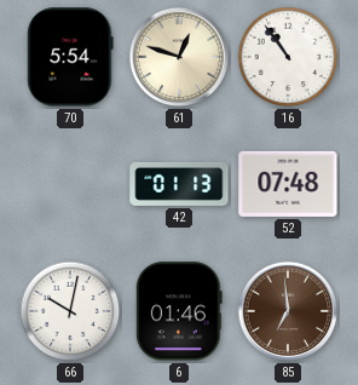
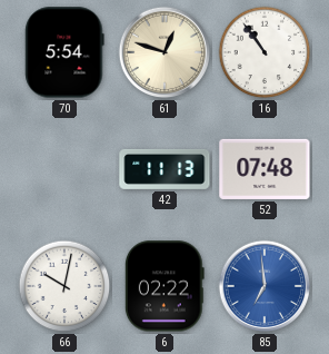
42: 01:13 -> 11:13
6: 01:46 -> 02:22
85 dial: brown -> blue
